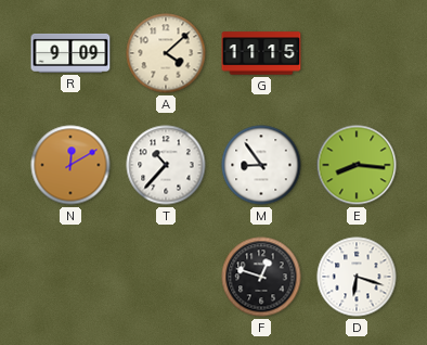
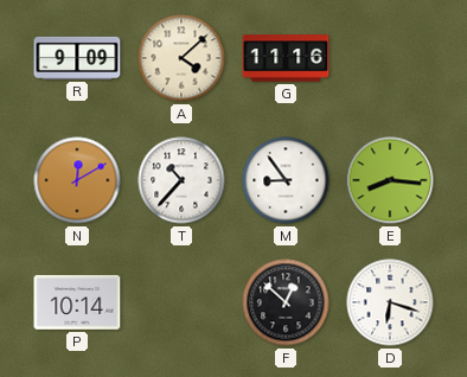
G: 11:15 -> 11:16
P: none -> 10:14
F: 12:48 -> 12:52
